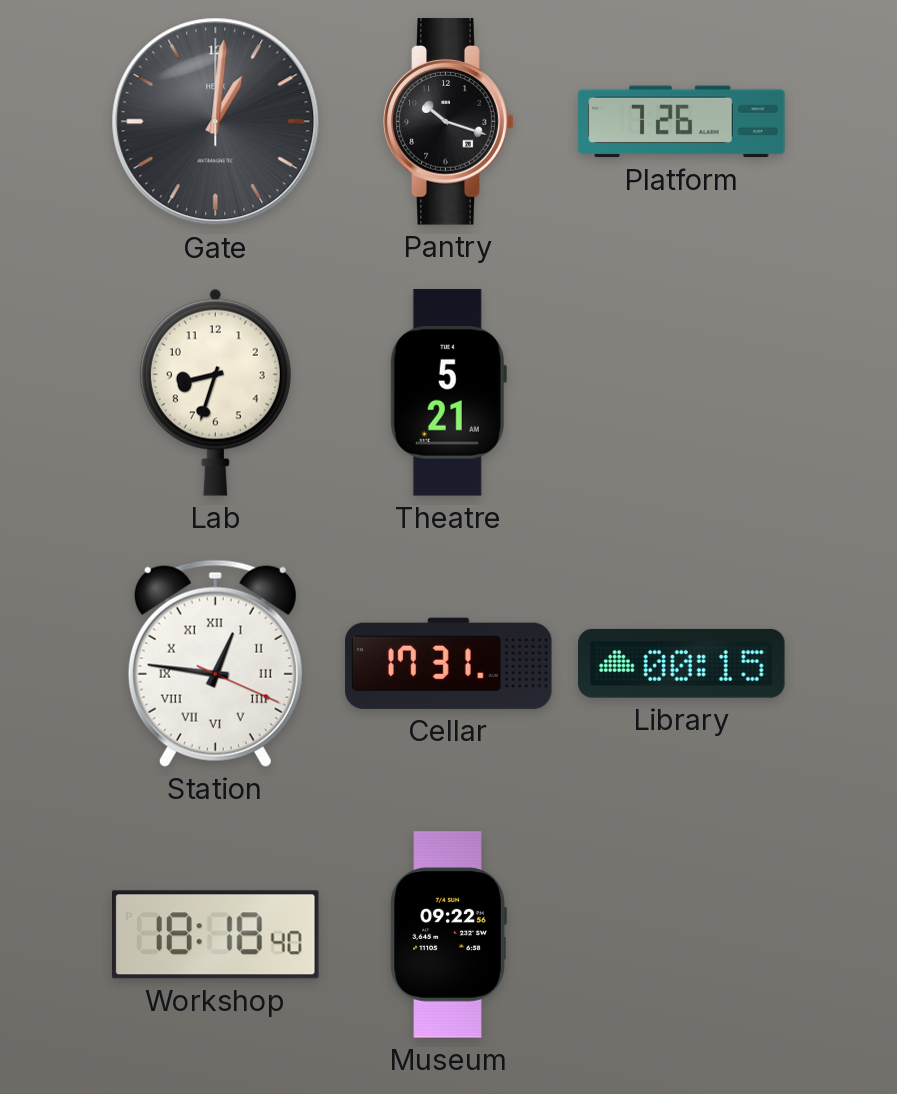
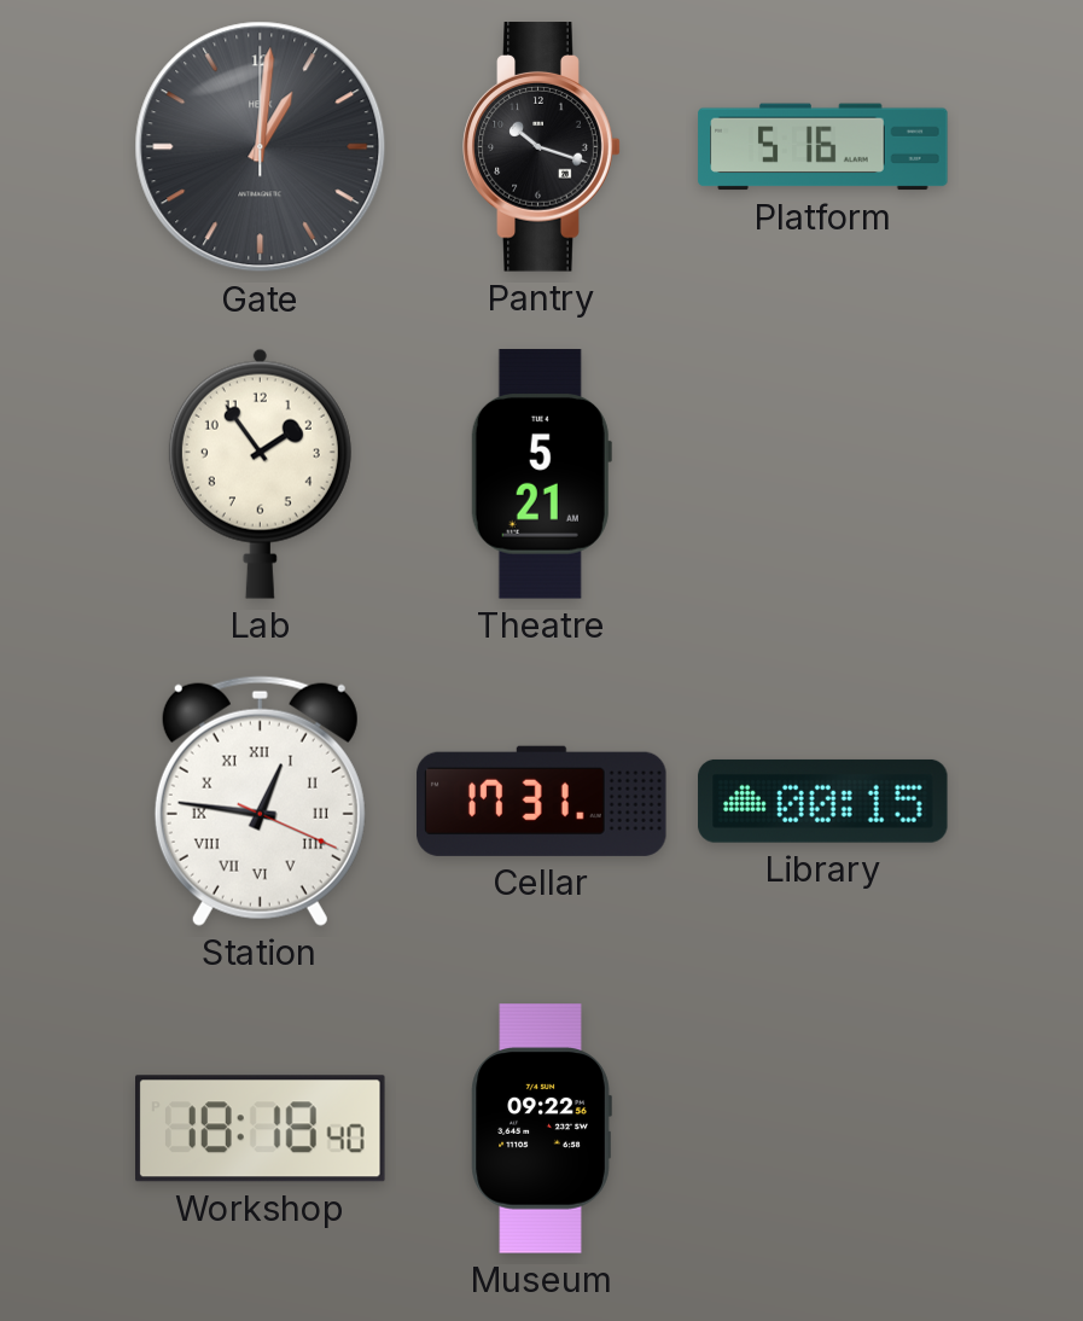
Platform: 7:26 -> 5:16
Lab: 8:33 -> 1:54
